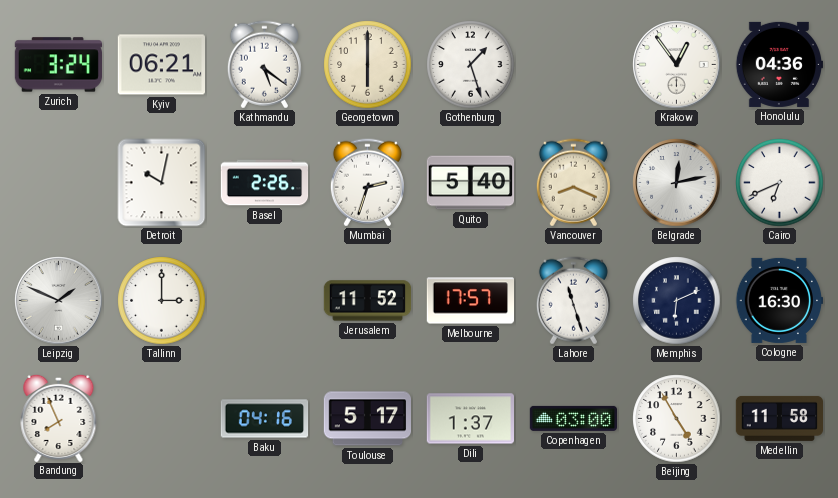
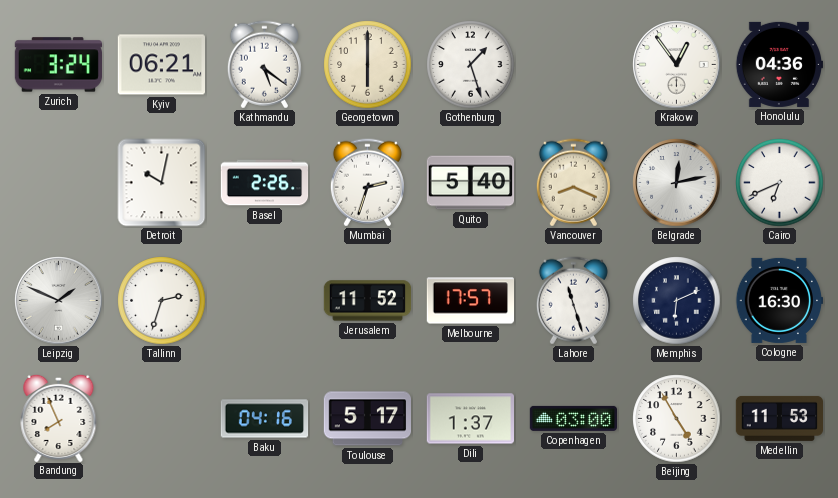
Tallinn: 3:00 -> 2:33
Medellin: 11:58 -> 11:53
